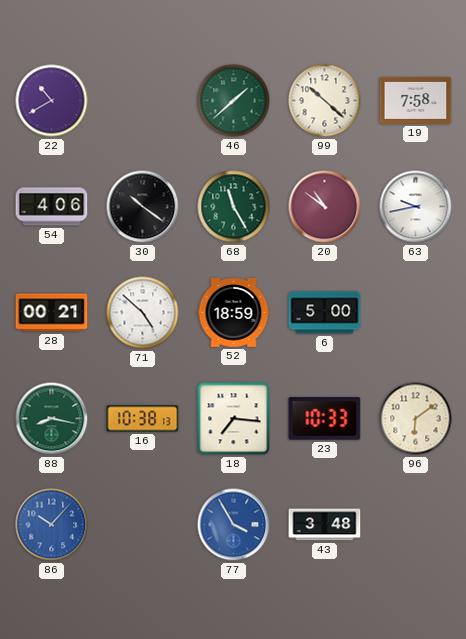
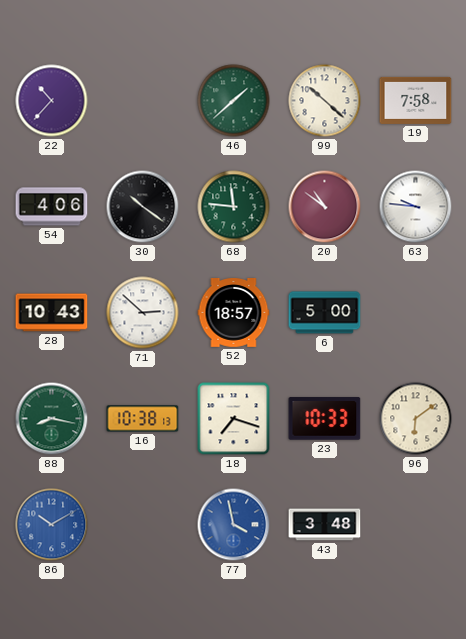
22: 10:40 -> 10:37
68: 11:25 -> 11:46
63: 9:43 -> 9:46
28: 00:21 -> 10:43
71: 4:52 -> 2:52
52: 18:59 -> 18:57
18: 7:16 -> 7:18
86: 10:07 -> 10:10
77: 3:55 -> 3:58
